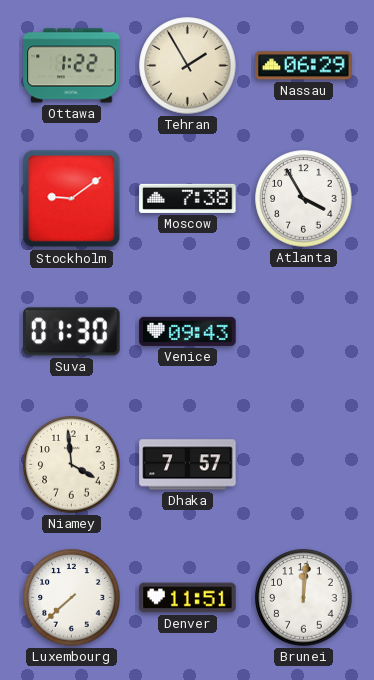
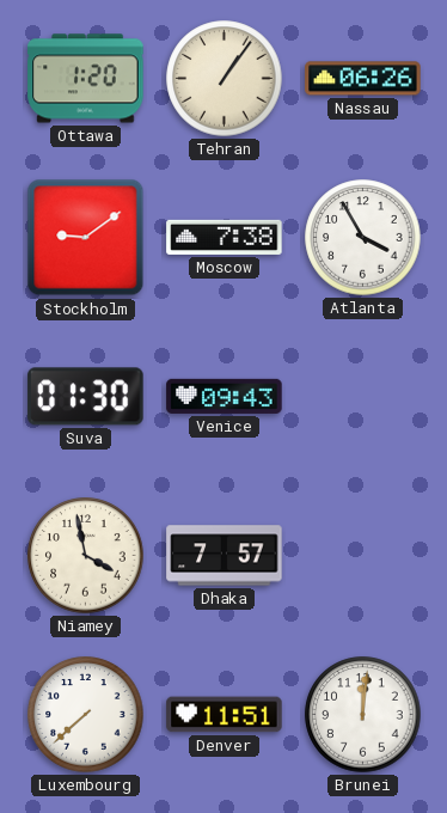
Ottawa: 1:22 -> 1:20
Tehran: 1:55 -> 1:06
Nassau: 06:29 -> 06:26
Niamey: 3:59 -> 3:58
